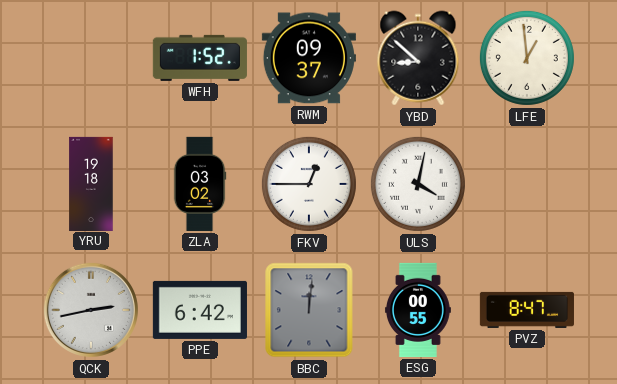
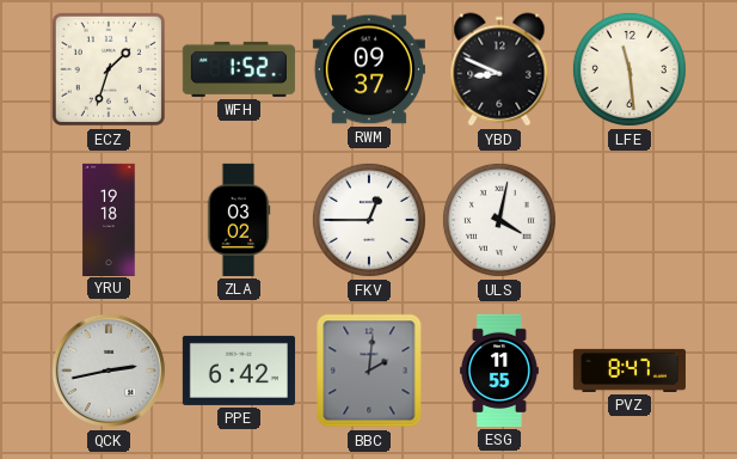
ECZ: none -> 1:33
YBD: 8:52 -> 8:49
LFE: 12:59 -> 11:29
BBC: 12:01 -> 2:01
ESG: 00:55 -> 11:55
